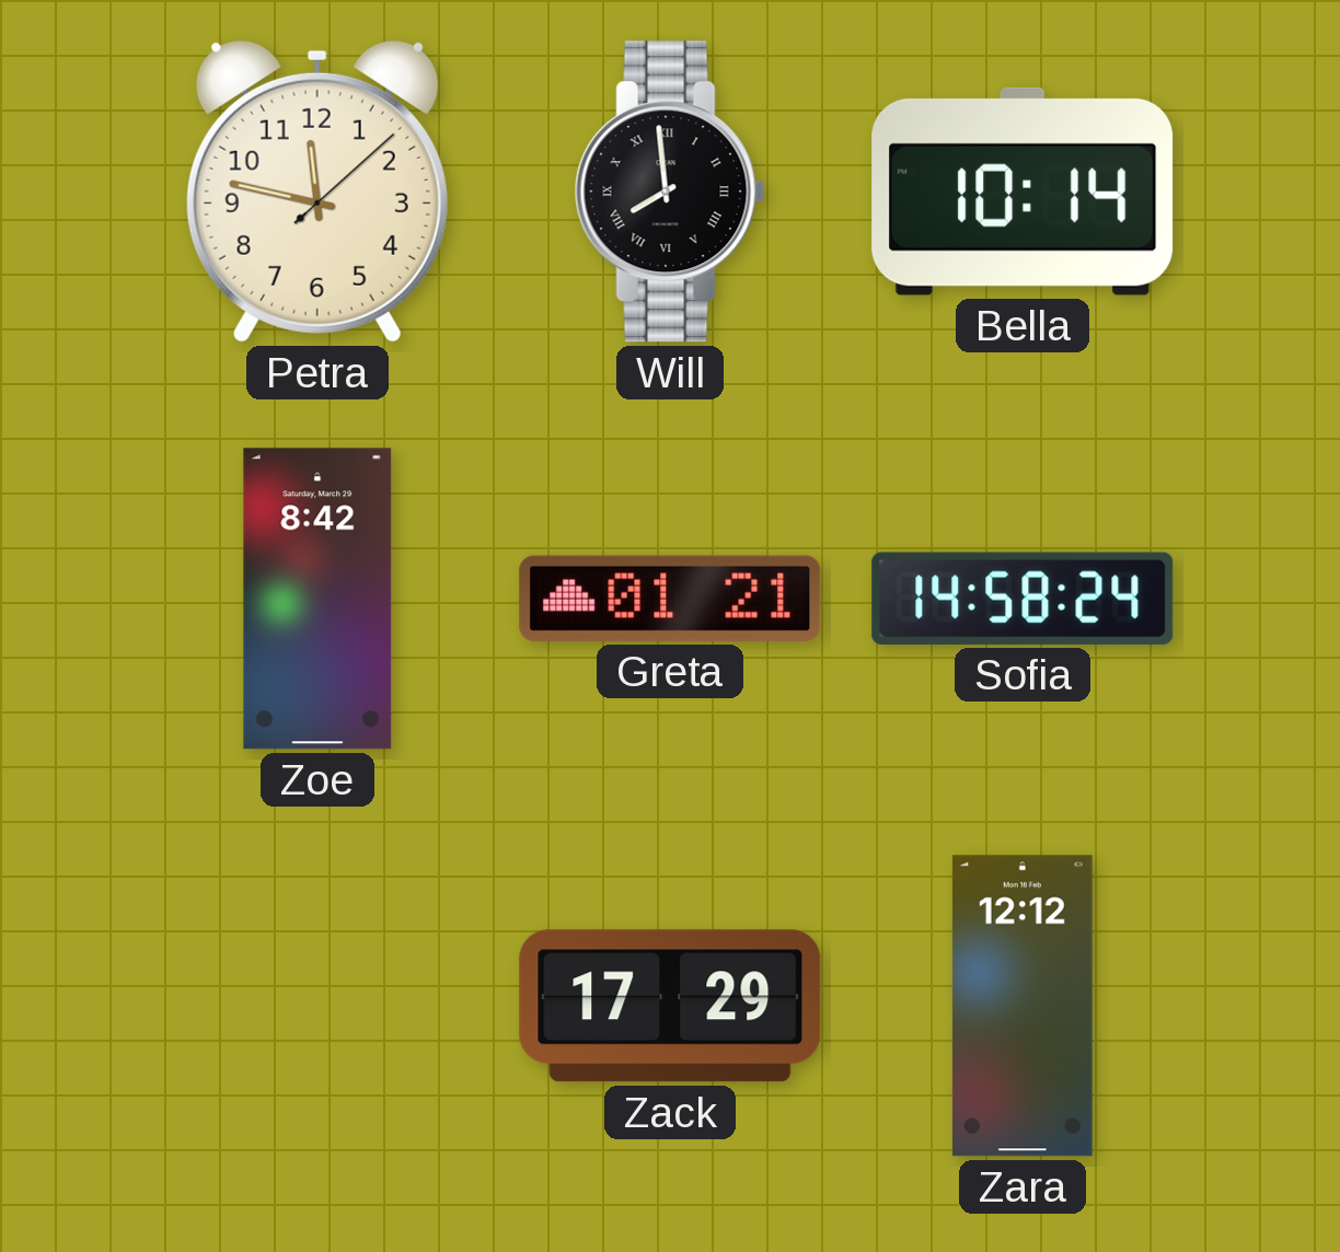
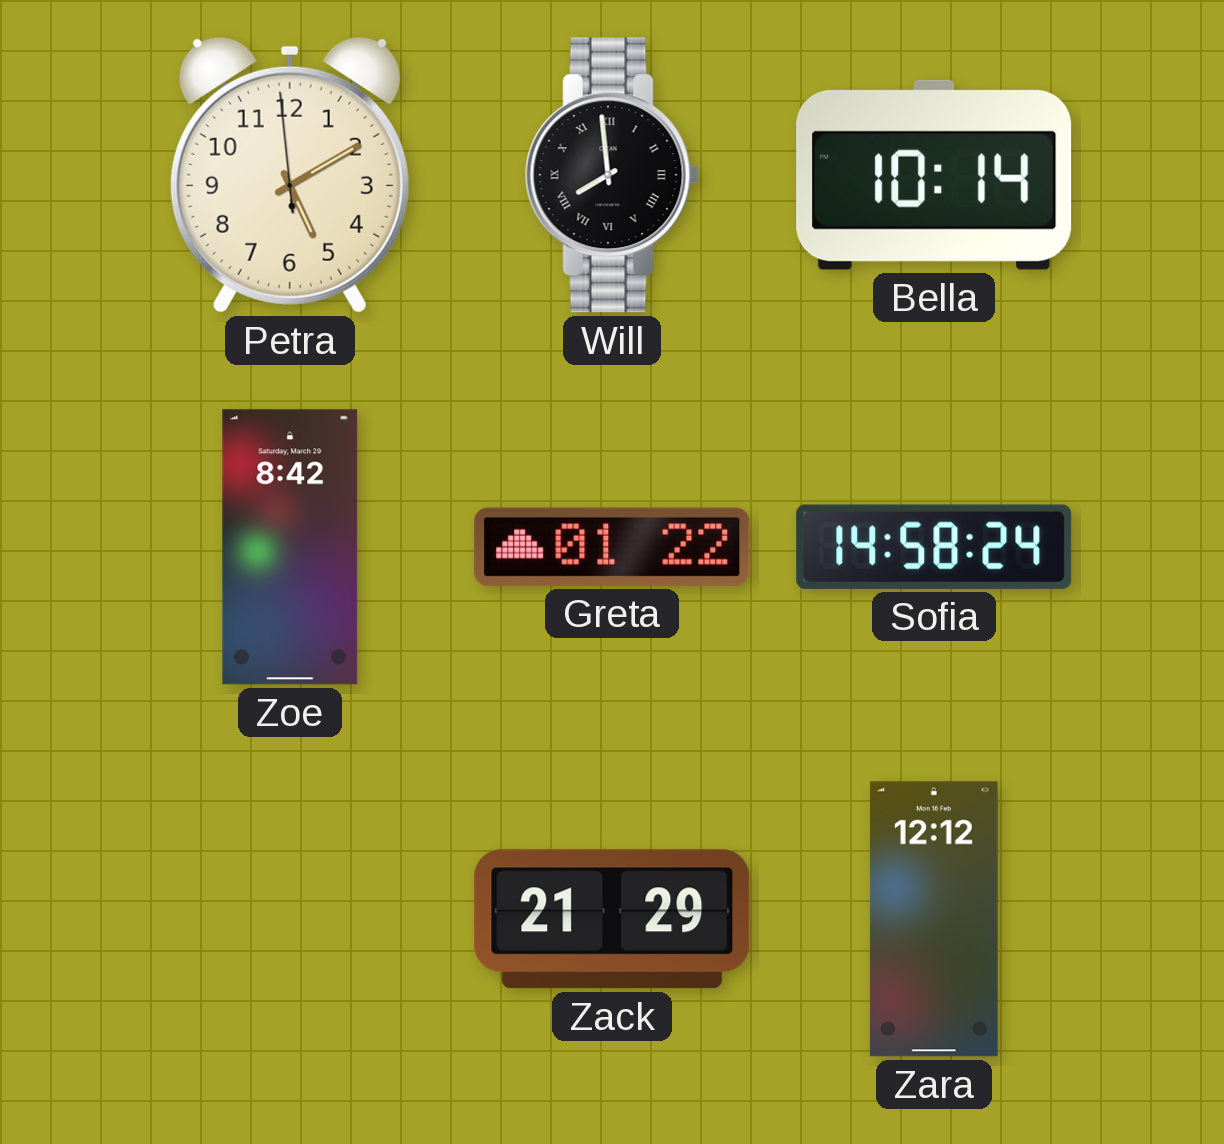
Petra: 11:47 -> 5:09
Greta: 01:21 -> 01:22
Zack: 17:29 -> 21:29
